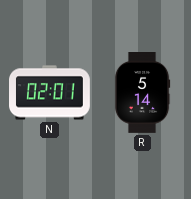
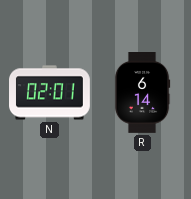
R: 5:14 -> 6:14
